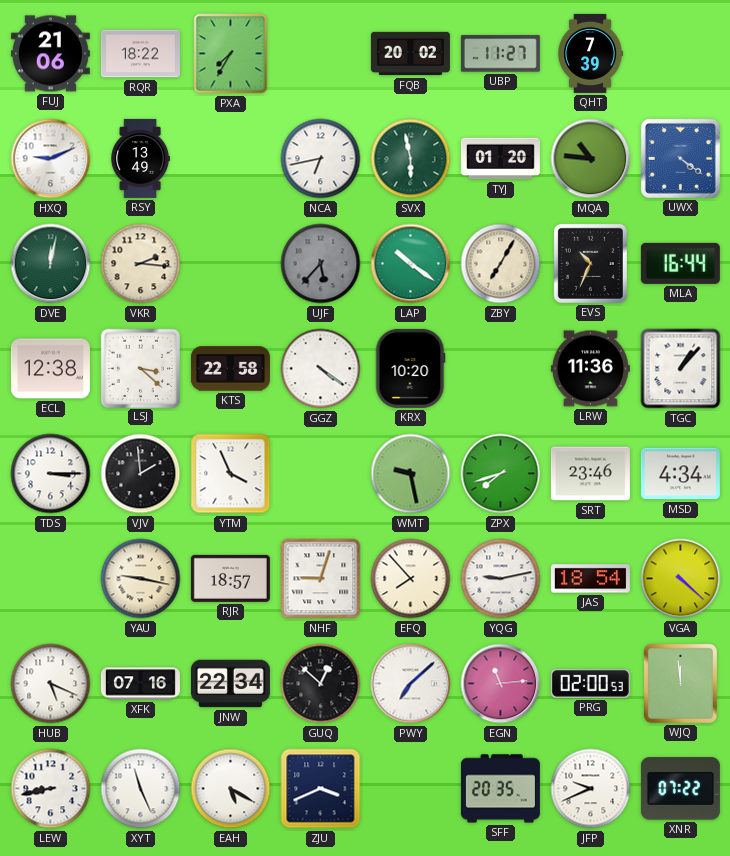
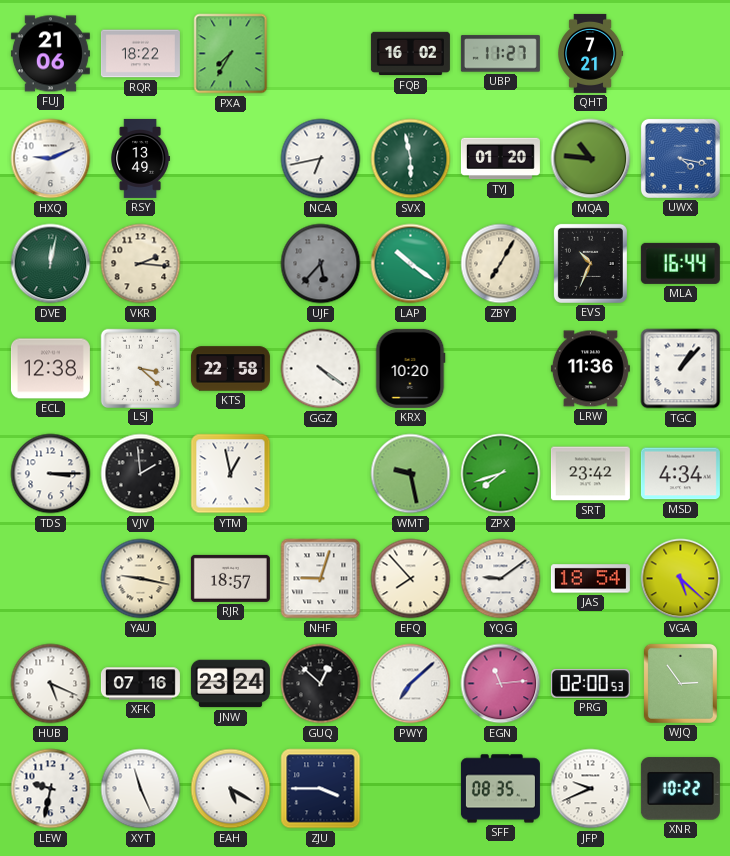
FQB: 20:02 -> 16:02
QHT: 7:39 -> 7:21
UWX: 4:21 -> 4:17
YTM: 3:56 -> 12:58
SRT: 23:46 -> 23:42
YQG: 9:13 -> 9:09
VGA: 4:22 -> 5:22
JNW: 22:34 -> 23:24
WJQ: 11:59 -> 2:54
LEW: 8:43 -> 9:32
ZJU: 3:41 -> 3:45
SFF: 20:35 -> 08:35
XNR: 07:22 -> 10:22
